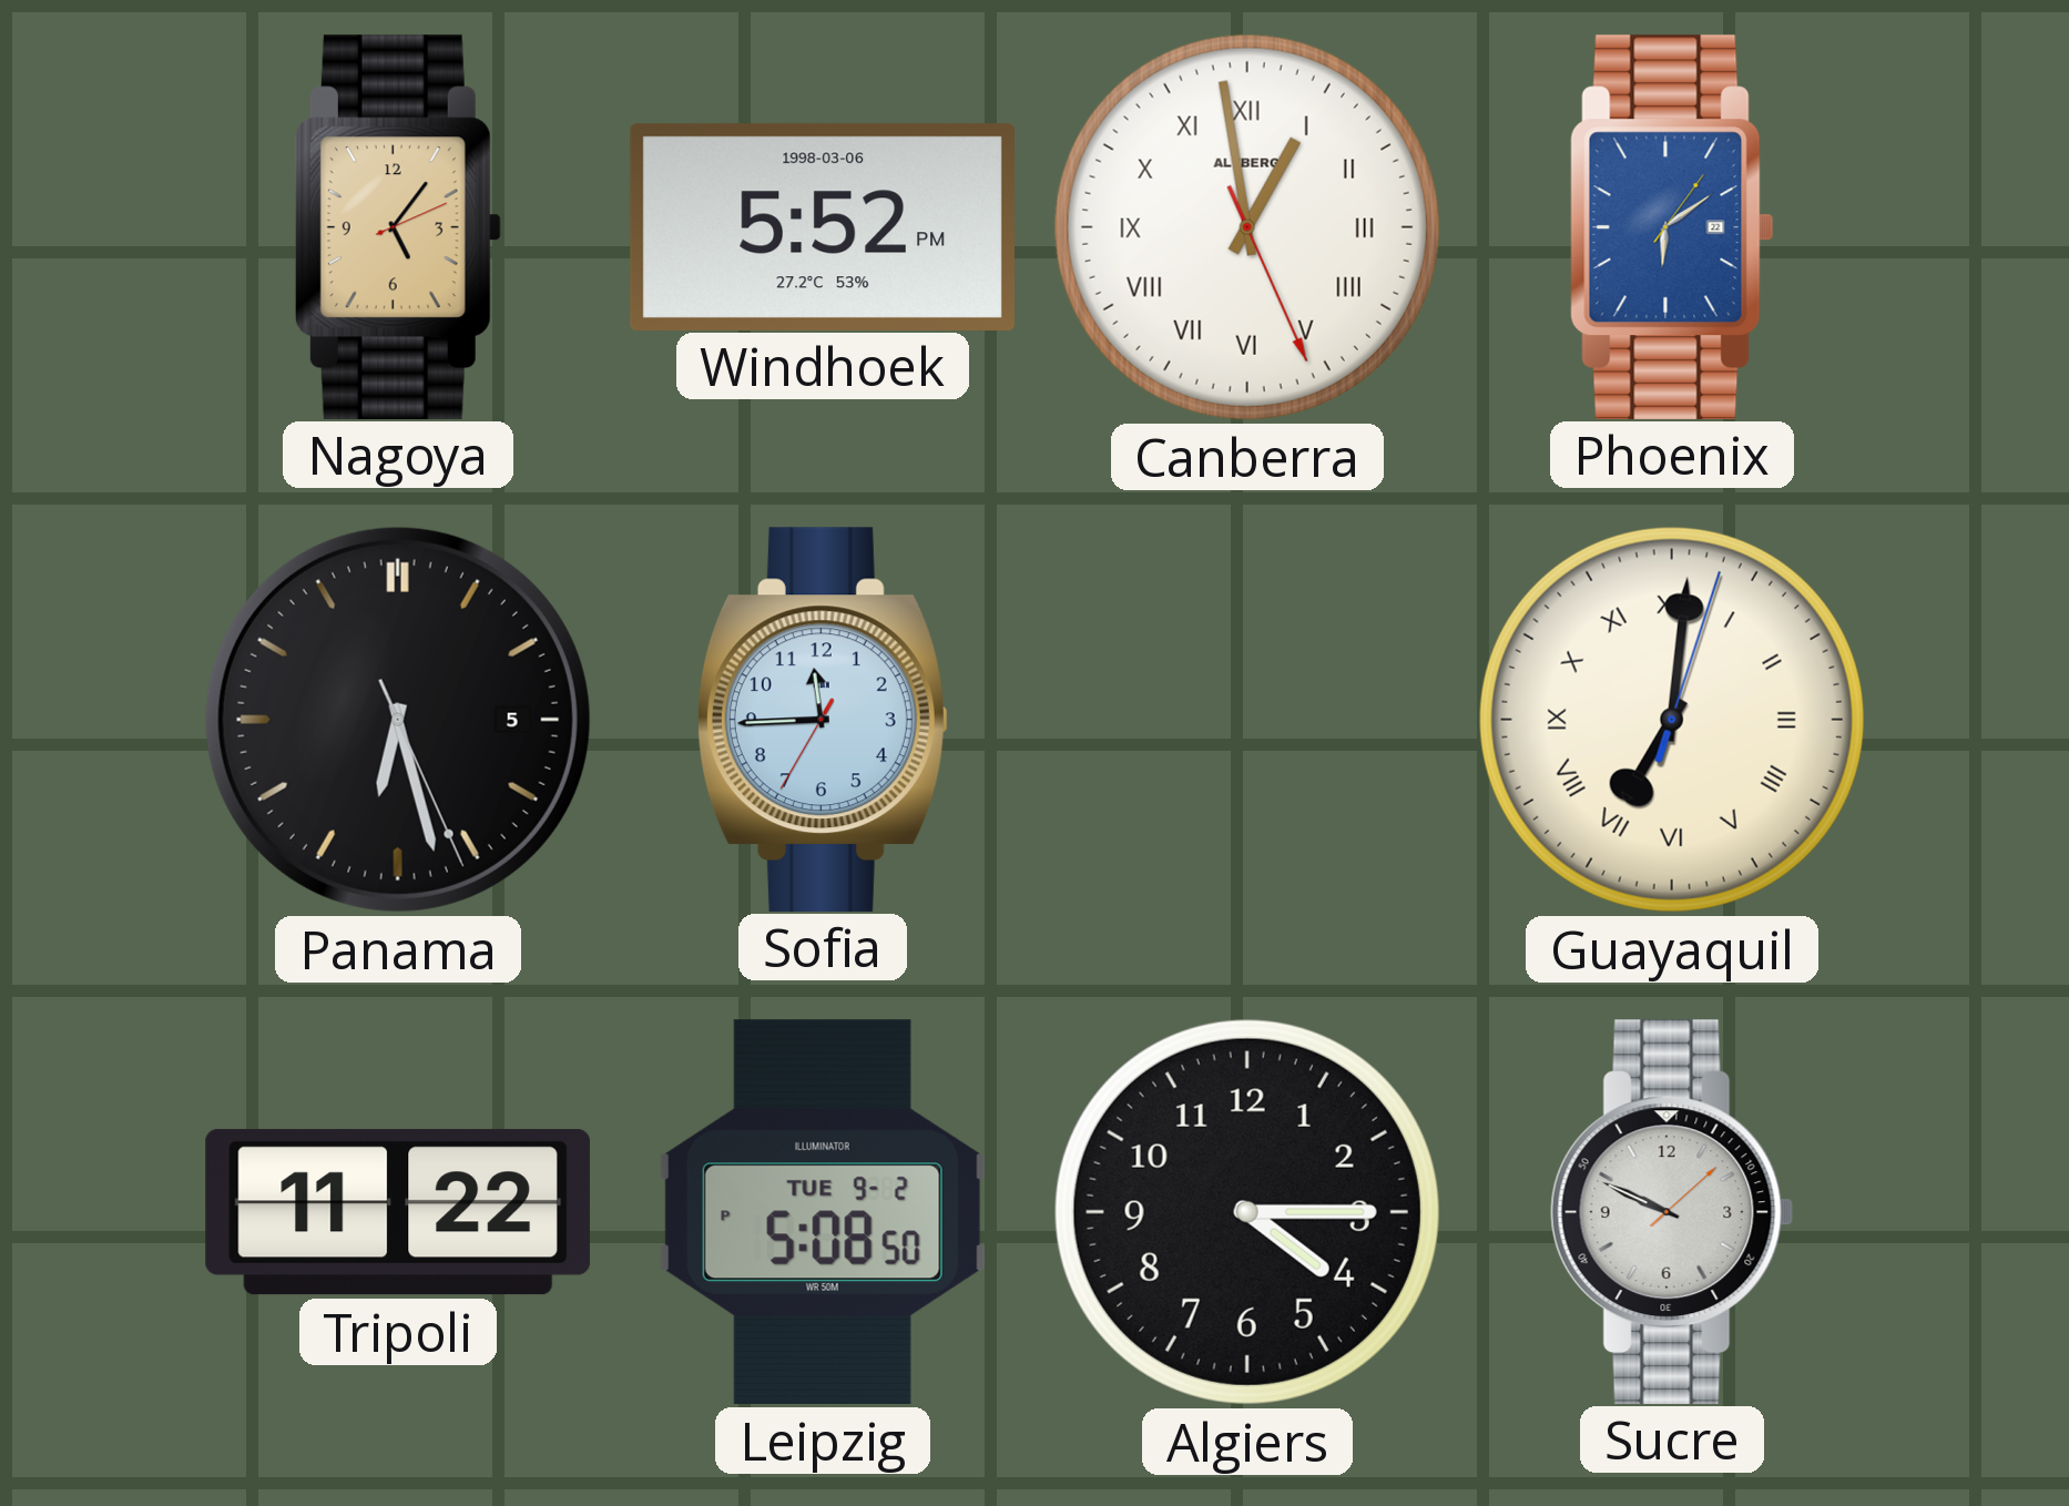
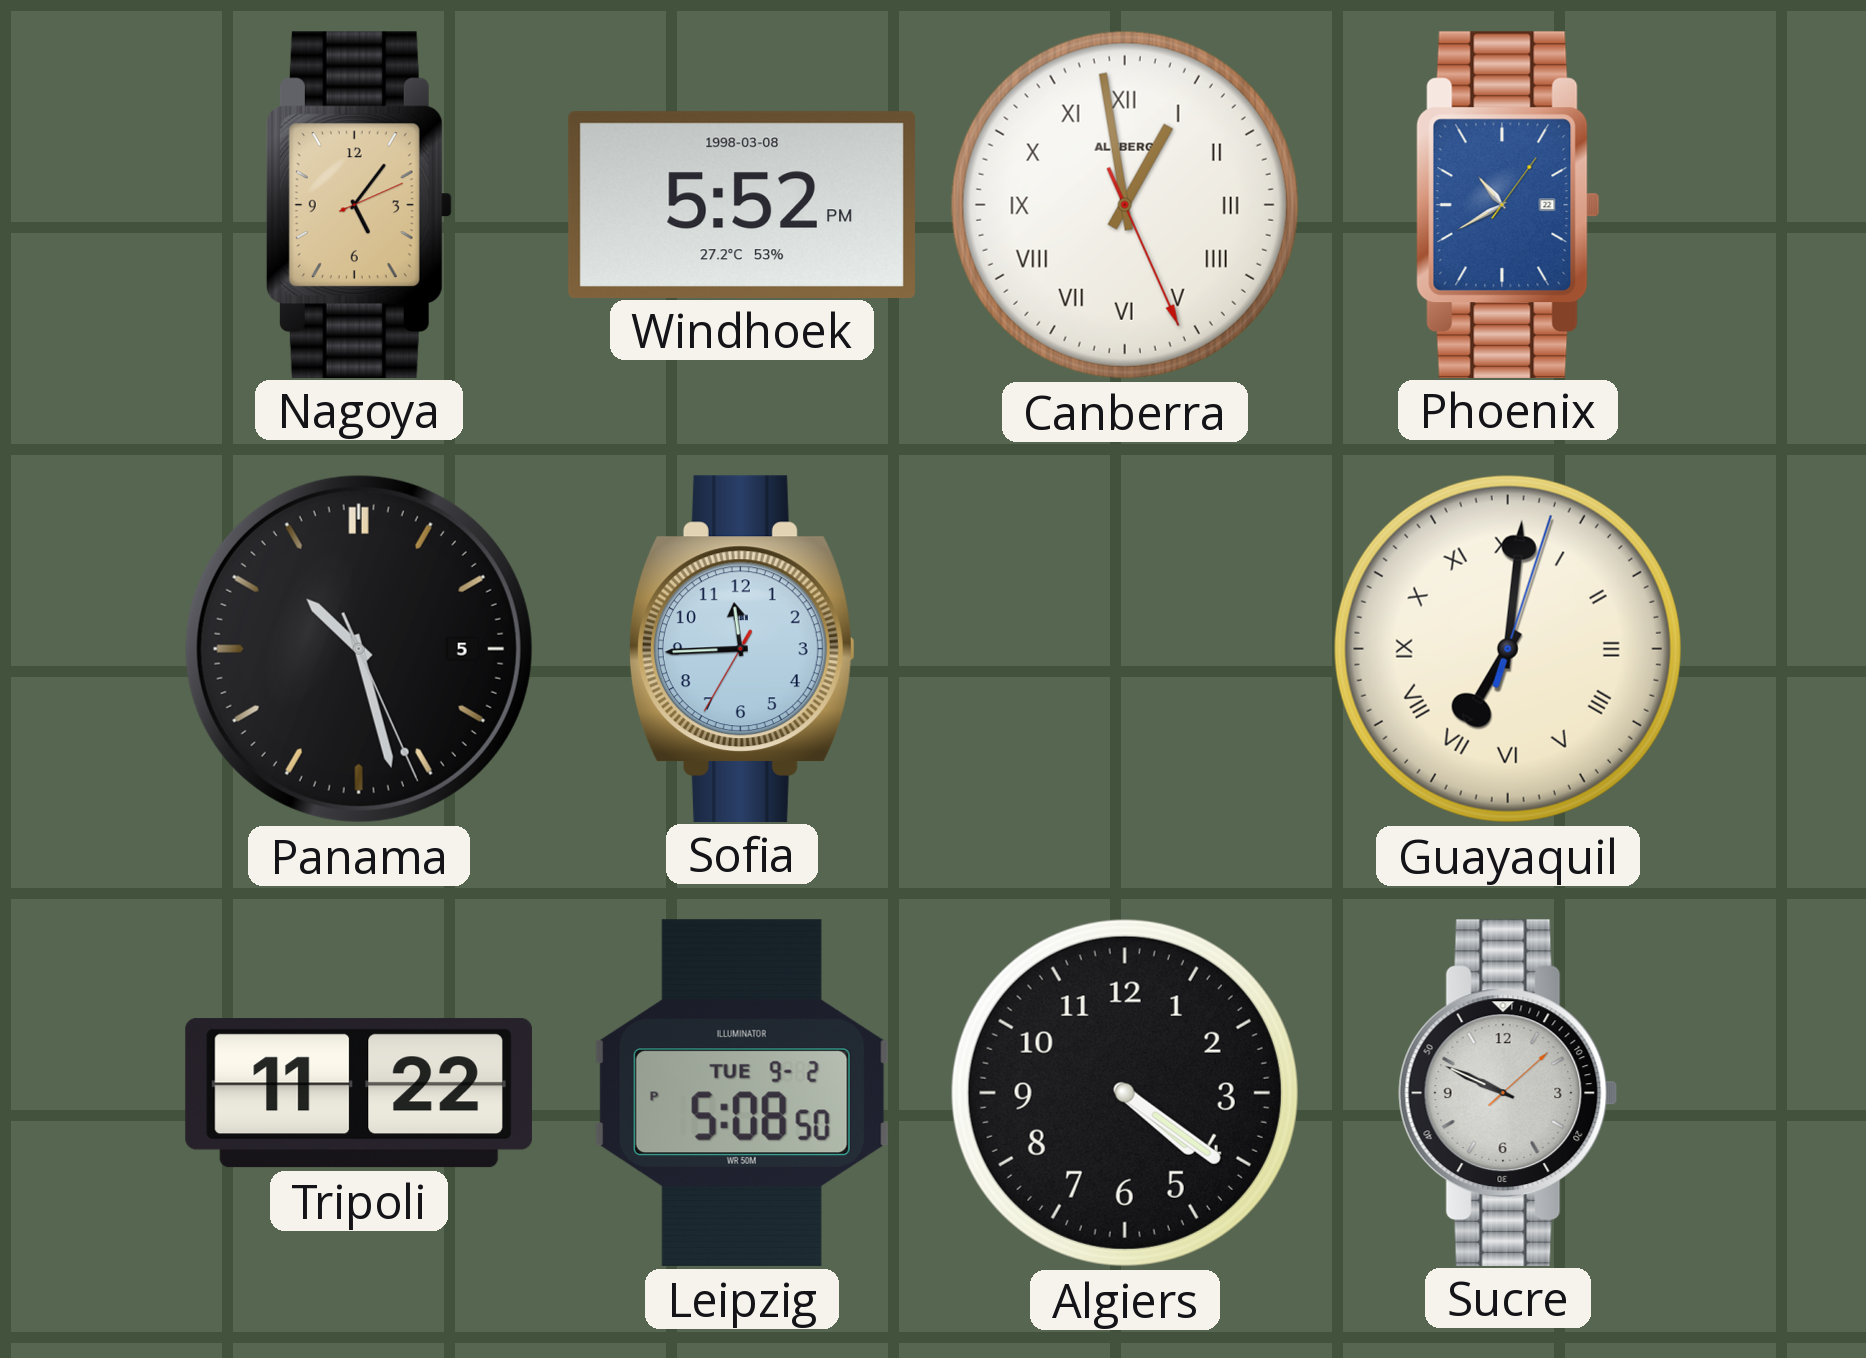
Windhoek date: 1998-03-06 -> 1998-03-08
Phoenix: 6:09 -> 10:40
Panama: 6:27 -> 10:27
Algiers: 4:15 -> 4:21
